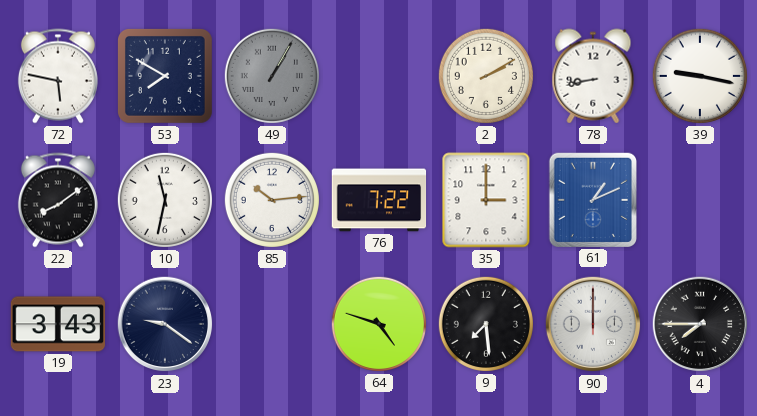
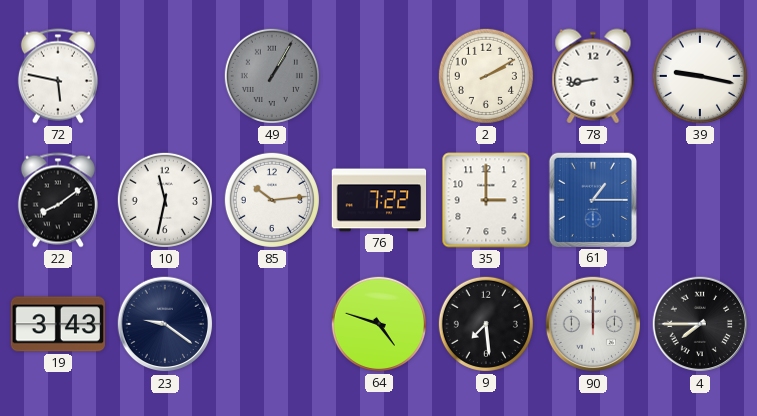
53: 7:50 -> none
61: 1:11 -> 1:15
